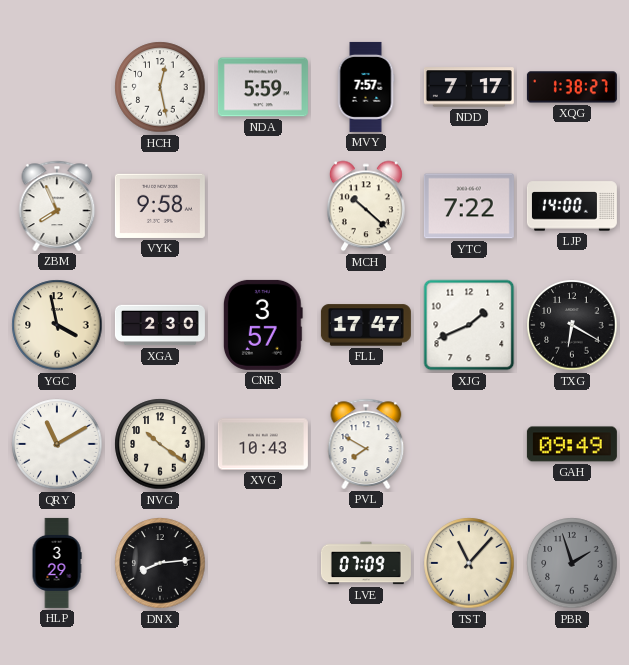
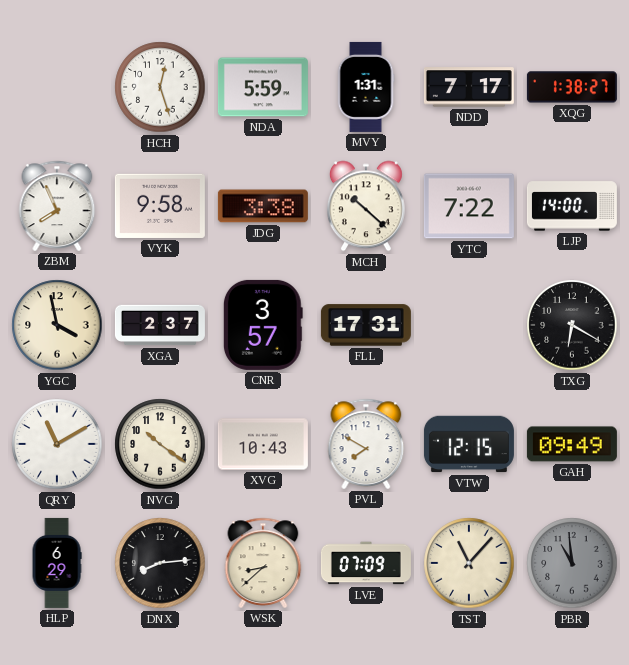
HCH: 12:28 -> 12:27
MVY: 7:57 -> 1:31
JDG: none -> 3:38
XGA: 2:30 -> 2:37
FLL: 17:47 -> 17:31
XJG: 1:41 -> none
VTW: none -> 12:15
HLP: 3:29 -> 6:29
WSK: none -> 8:38
PBR: 1:57 -> 10:59
